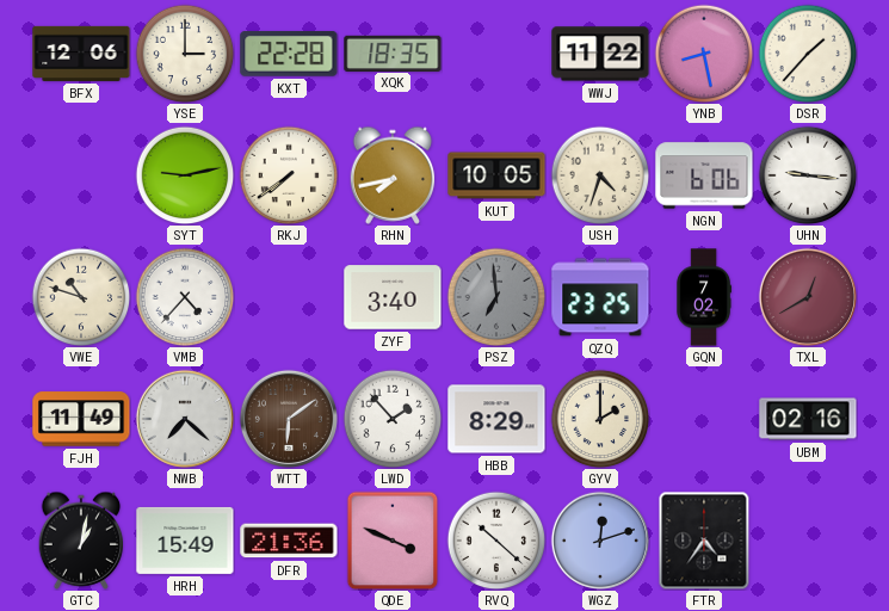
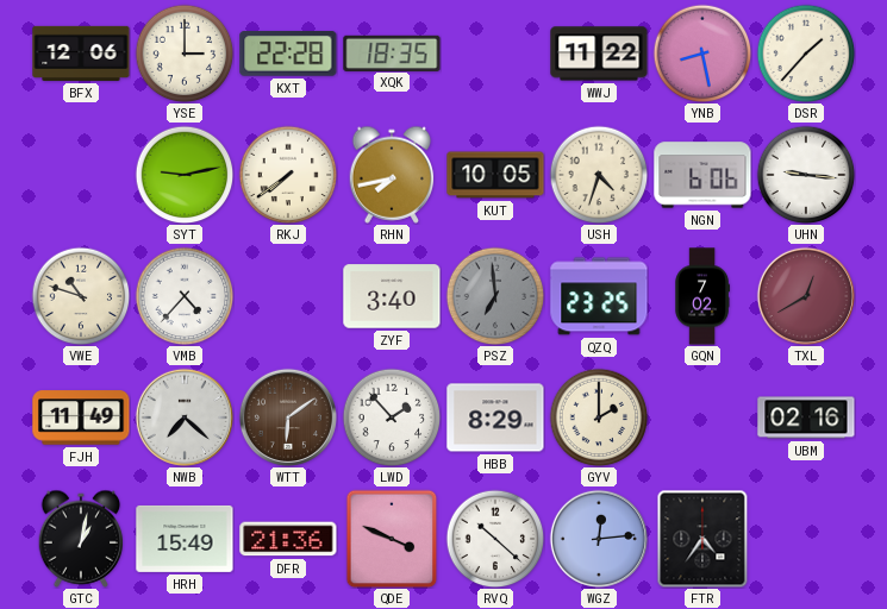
WGZ: 12:12 -> 12:14
